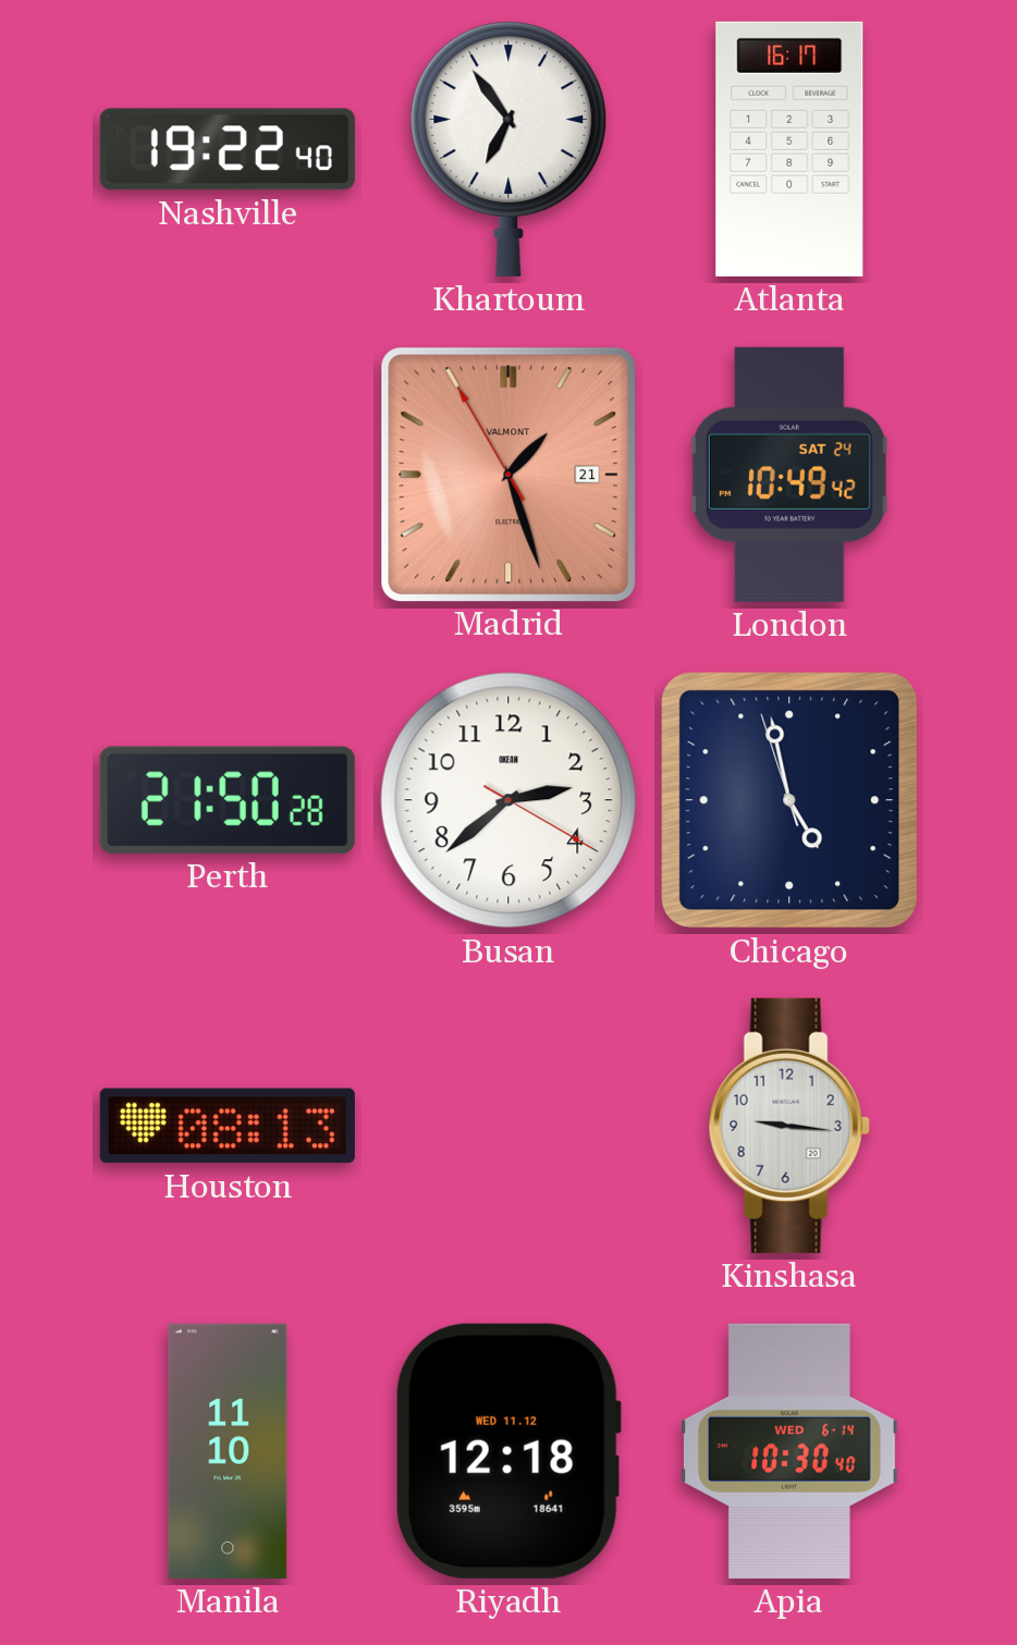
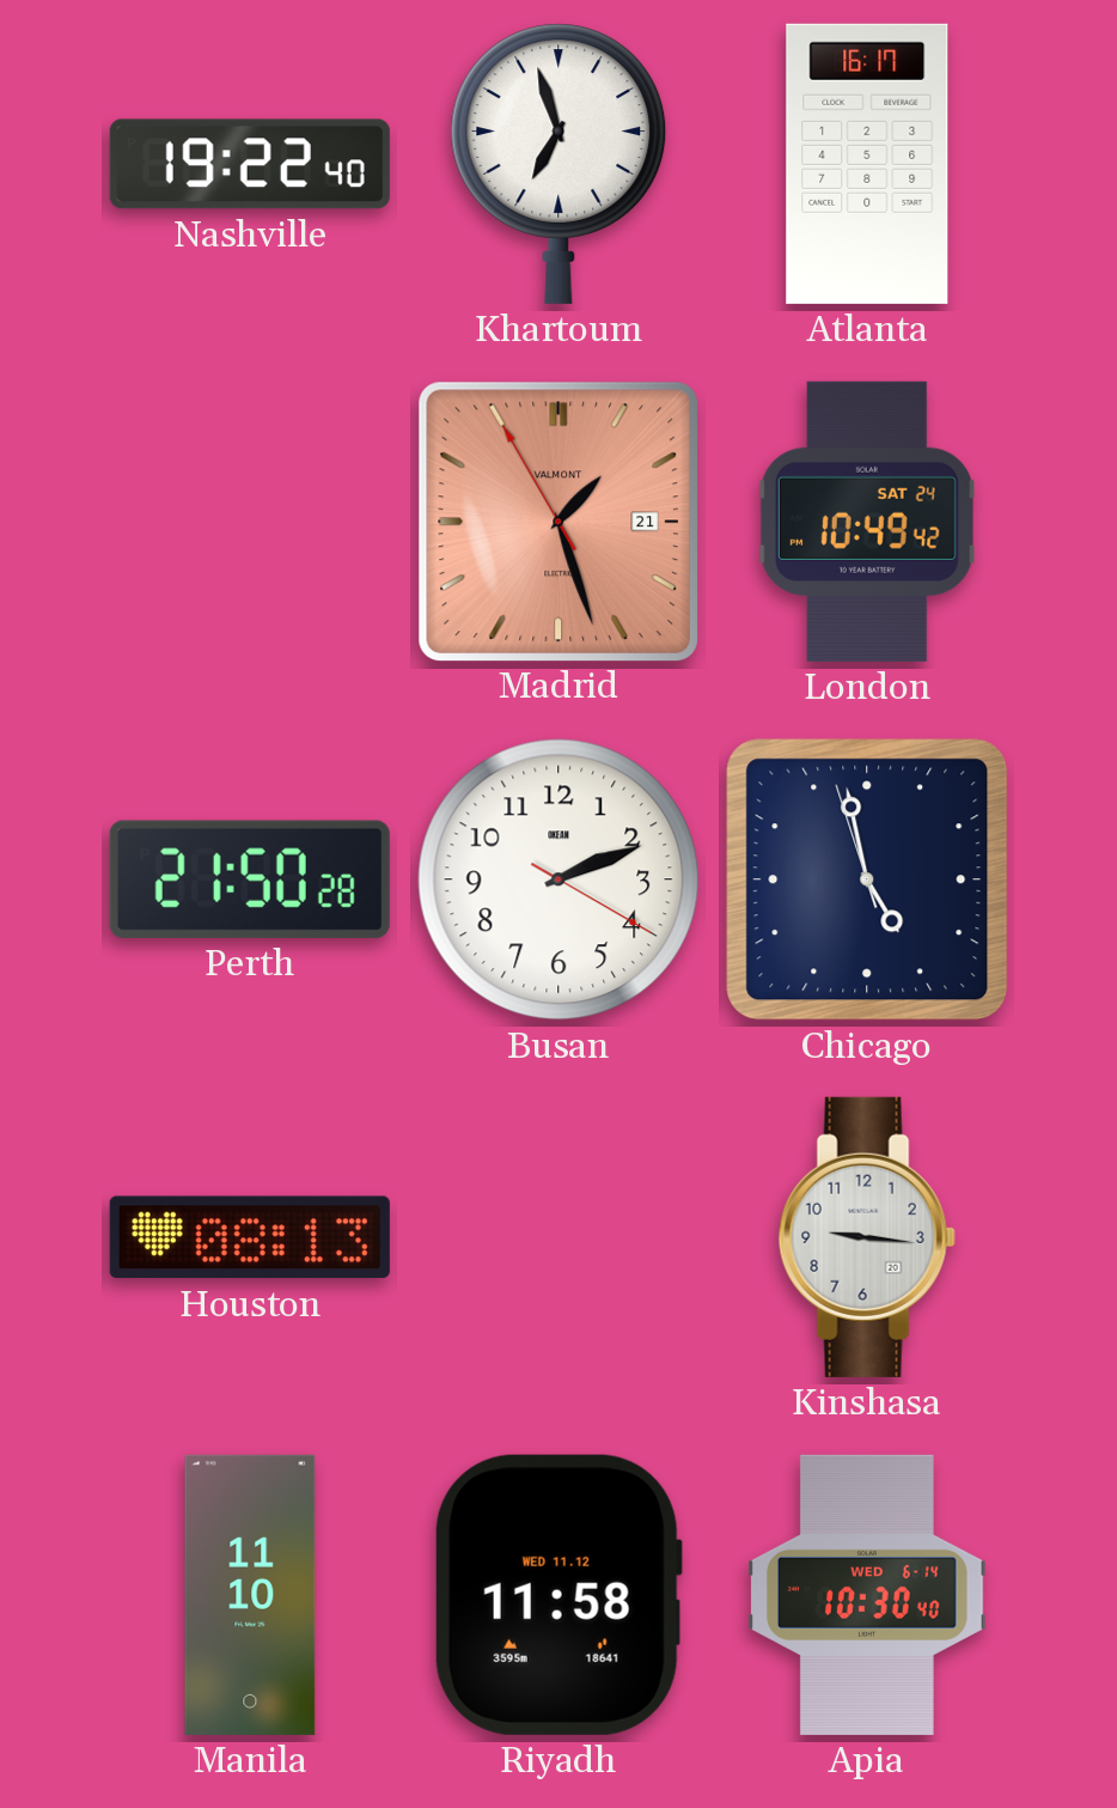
Khartoum: 6:54 -> 6:57
Busan: 2:38 -> 2:11
Riyadh: 12:18 -> 11:58
